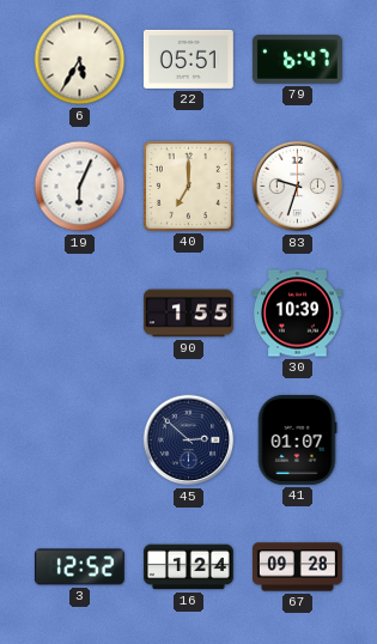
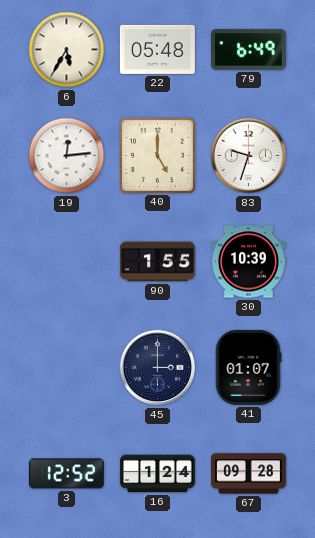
22: 05:51 -> 05:48
79: 6:47 -> 6:49
19: 6:04 -> 12:14
40: 7:00 -> 5:00
45: 2:52 -> 3:00
